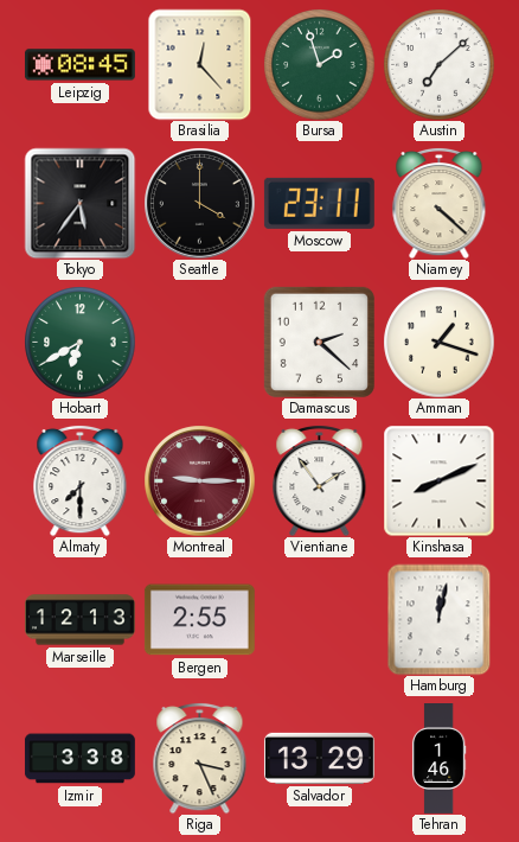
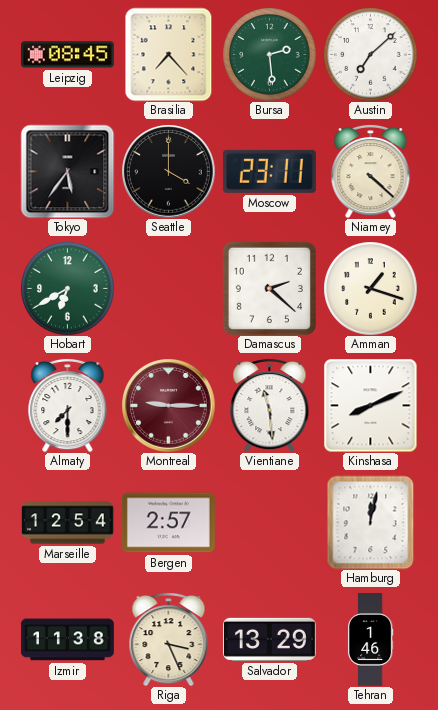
Brasilia: 12:23 -> 7:23
Bursa: 1:57 -> 2:29
Vientiane: 1:54 -> 11:29
Marseille: 12:13 -> 12:54
Bergen: 2:55 -> 2:57
Izmir: 3:38 -> 11:38
